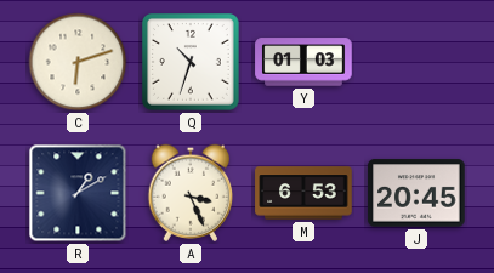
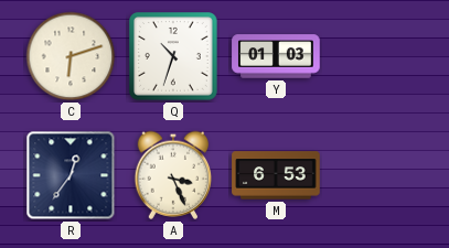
R: 1:10 -> 12:36
J: 20:45 -> none
